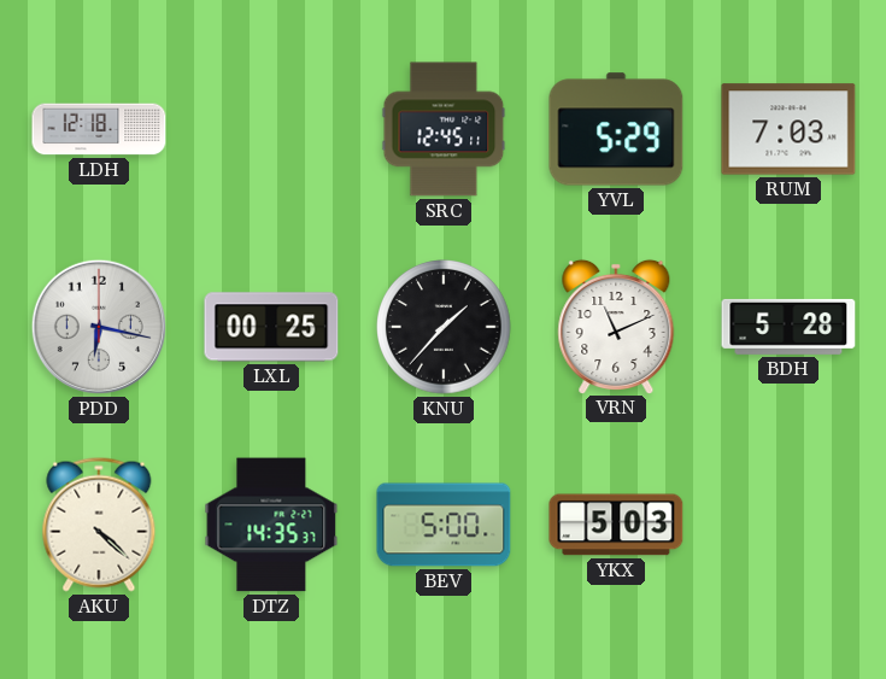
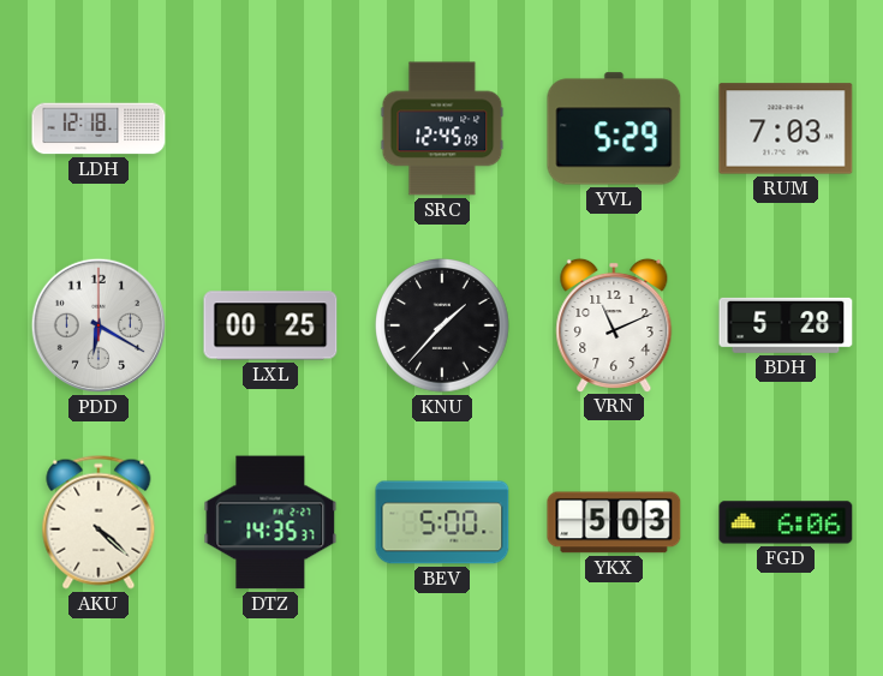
SRC: 12:45:11 -> 12:45:09
PDD: 6:17 -> 6:20
FGD: none -> 6:06
